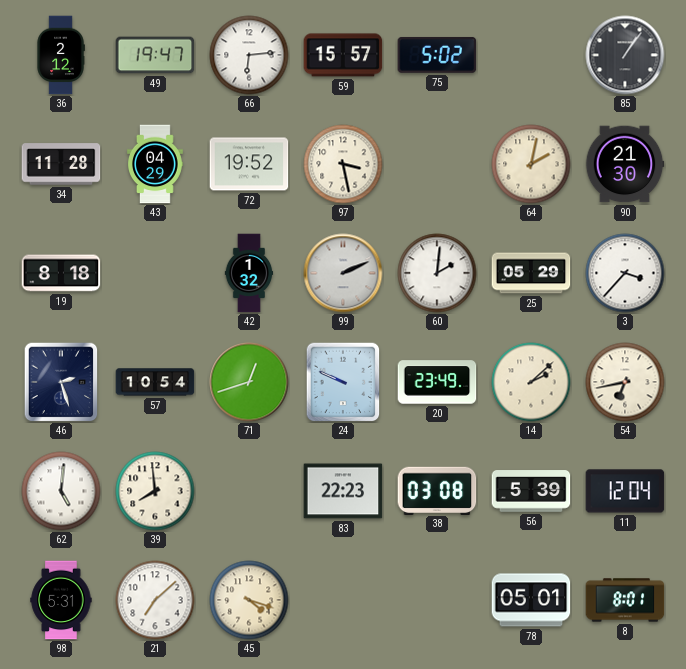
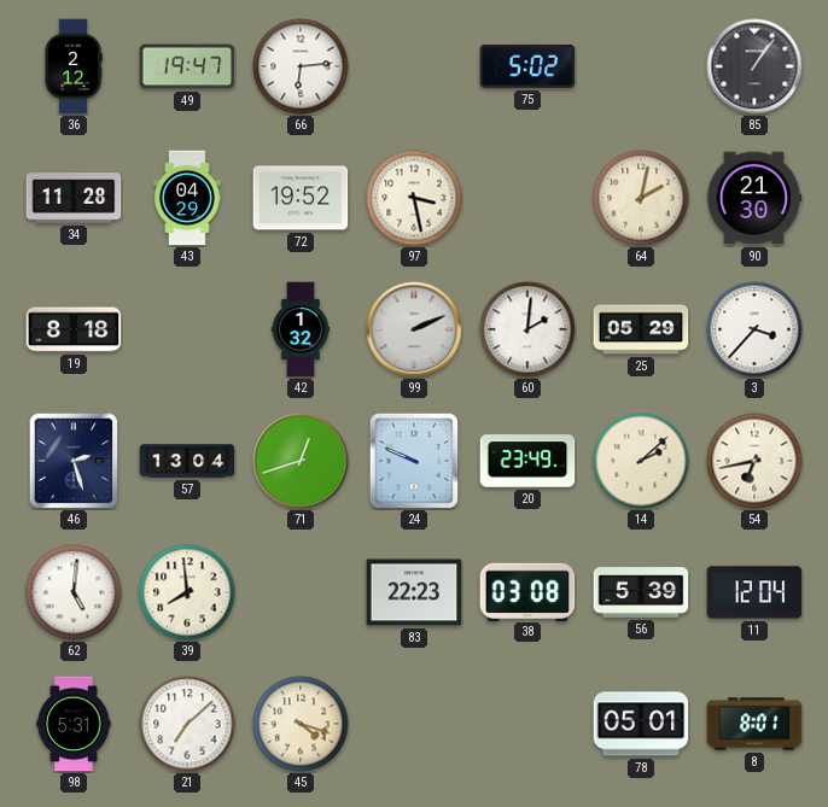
59: 15:57 -> none
57: 10:54 -> 13:04
